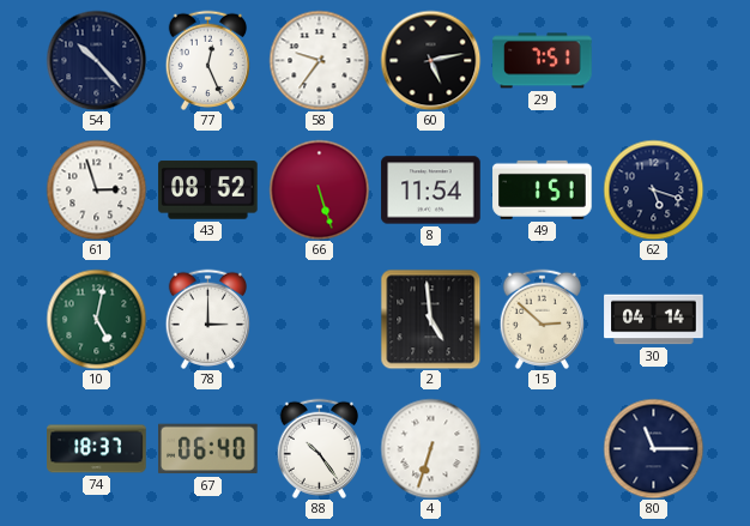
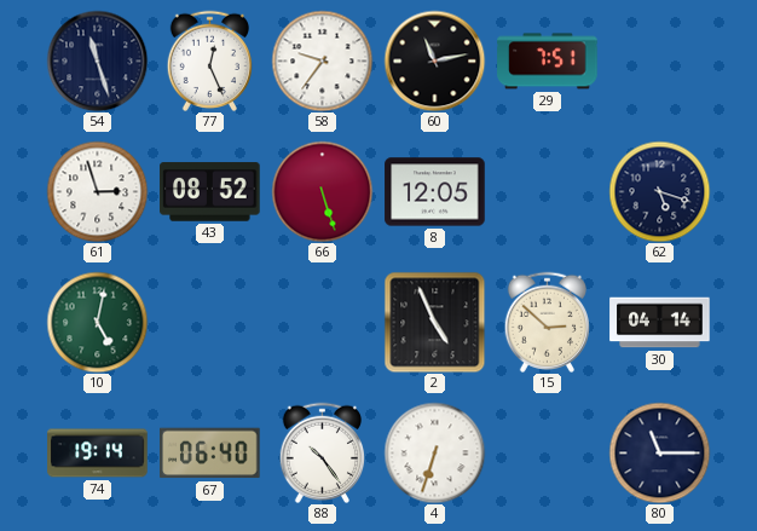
54: 10:23 -> 11:27
60: 5:13 -> 11:13
8: 11:54 -> 12:05
49: 1:51 -> none
78: 3:00 -> none
2: 4:59 -> 4:56
74: 18:37 -> 19:14
